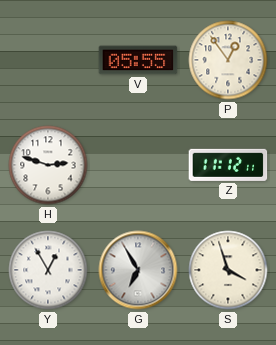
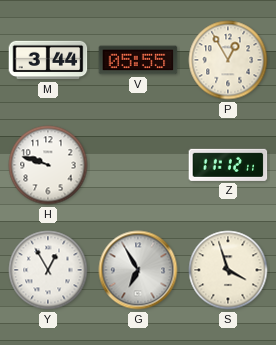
M: none -> 3:44
P: 12:54 -> 12:55
H: 2:48 -> 9:48
